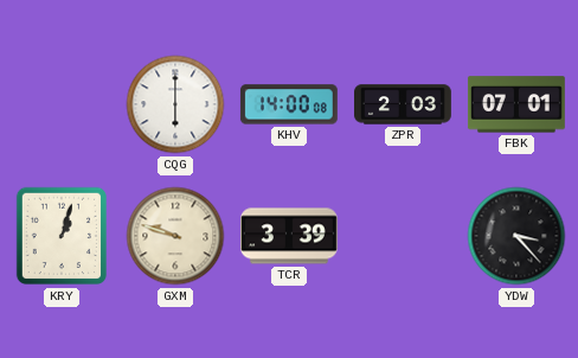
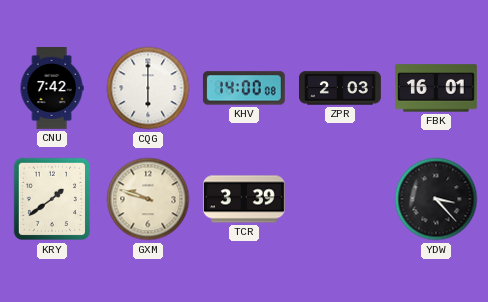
CNU: none -> 7:42
FBK: 07:01 -> 16:01
KRY: 1:03 -> 1:39
